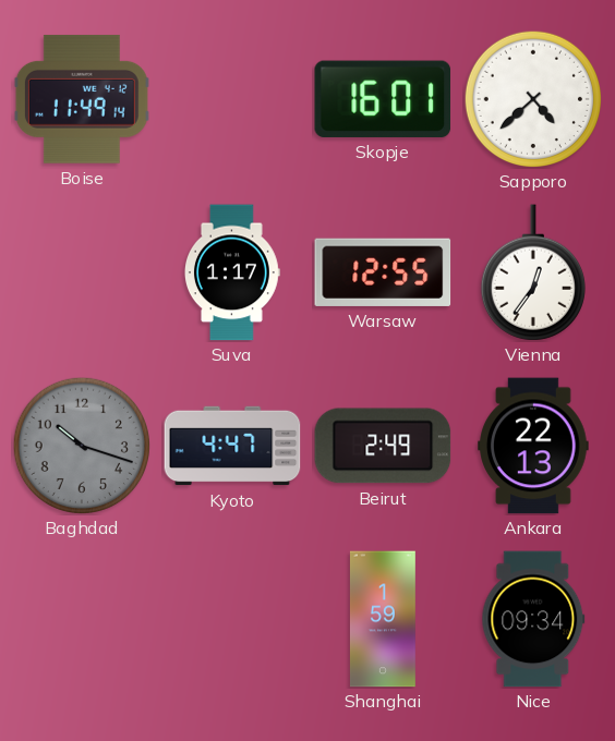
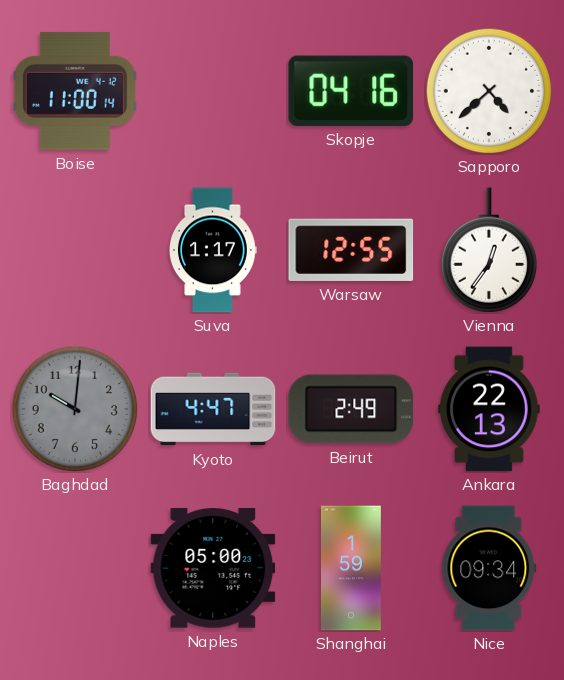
Boise: 11:49 -> 11:00
Skopje: 16:01 -> 04:16
Baghdad: 10:18 -> 10:01
Naples: none -> 05:00
